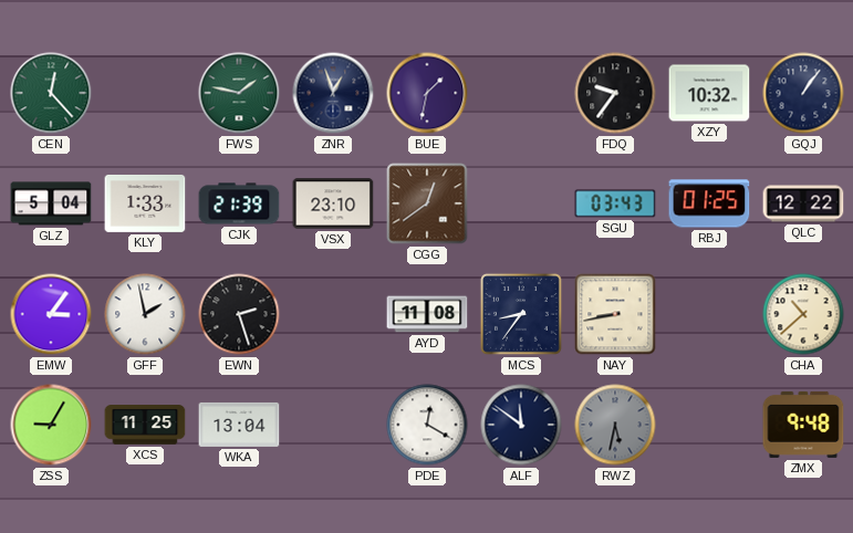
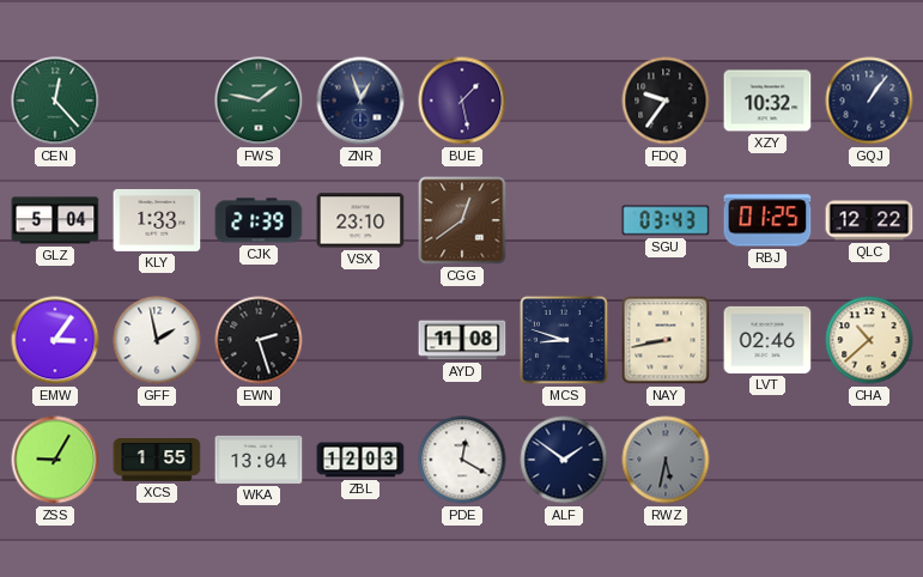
BUE: 1:32 -> 1:28
MCS: 8:36 -> 8:48
LVT: none -> 02:46
XCS: 11:25 -> 1:55
ZBL: none -> 12:03
ALF: 11:51 -> 1:51
ZMX: 9:48 -> none
